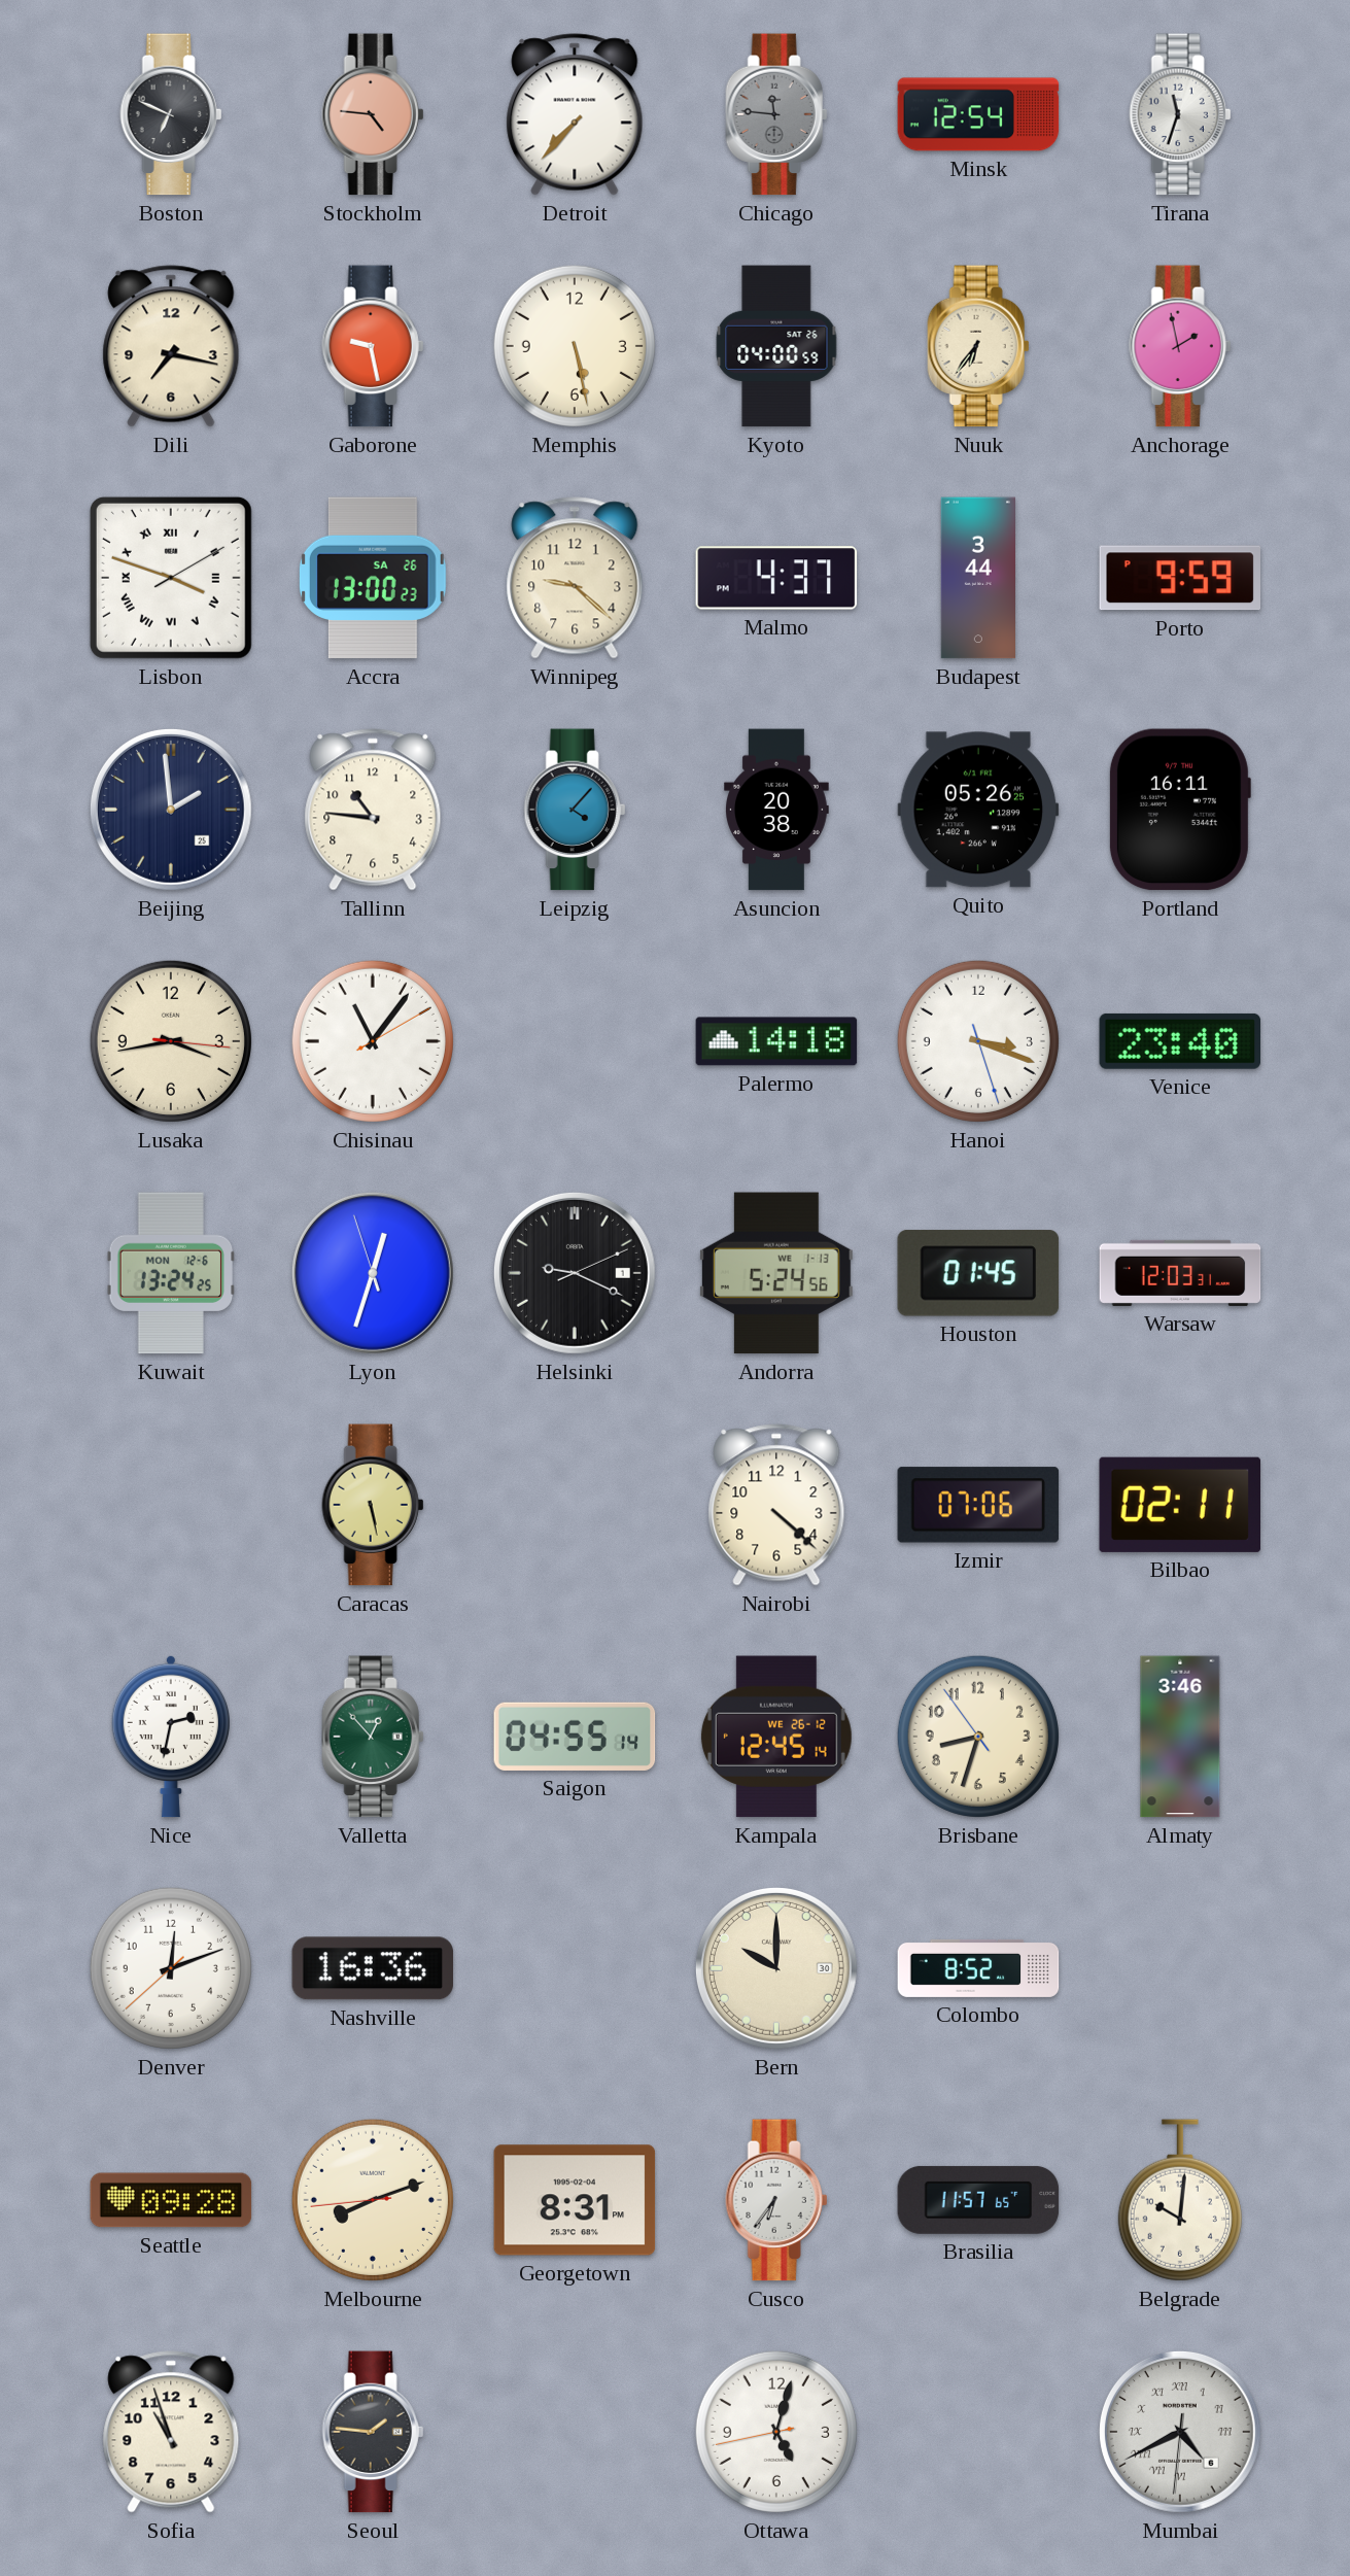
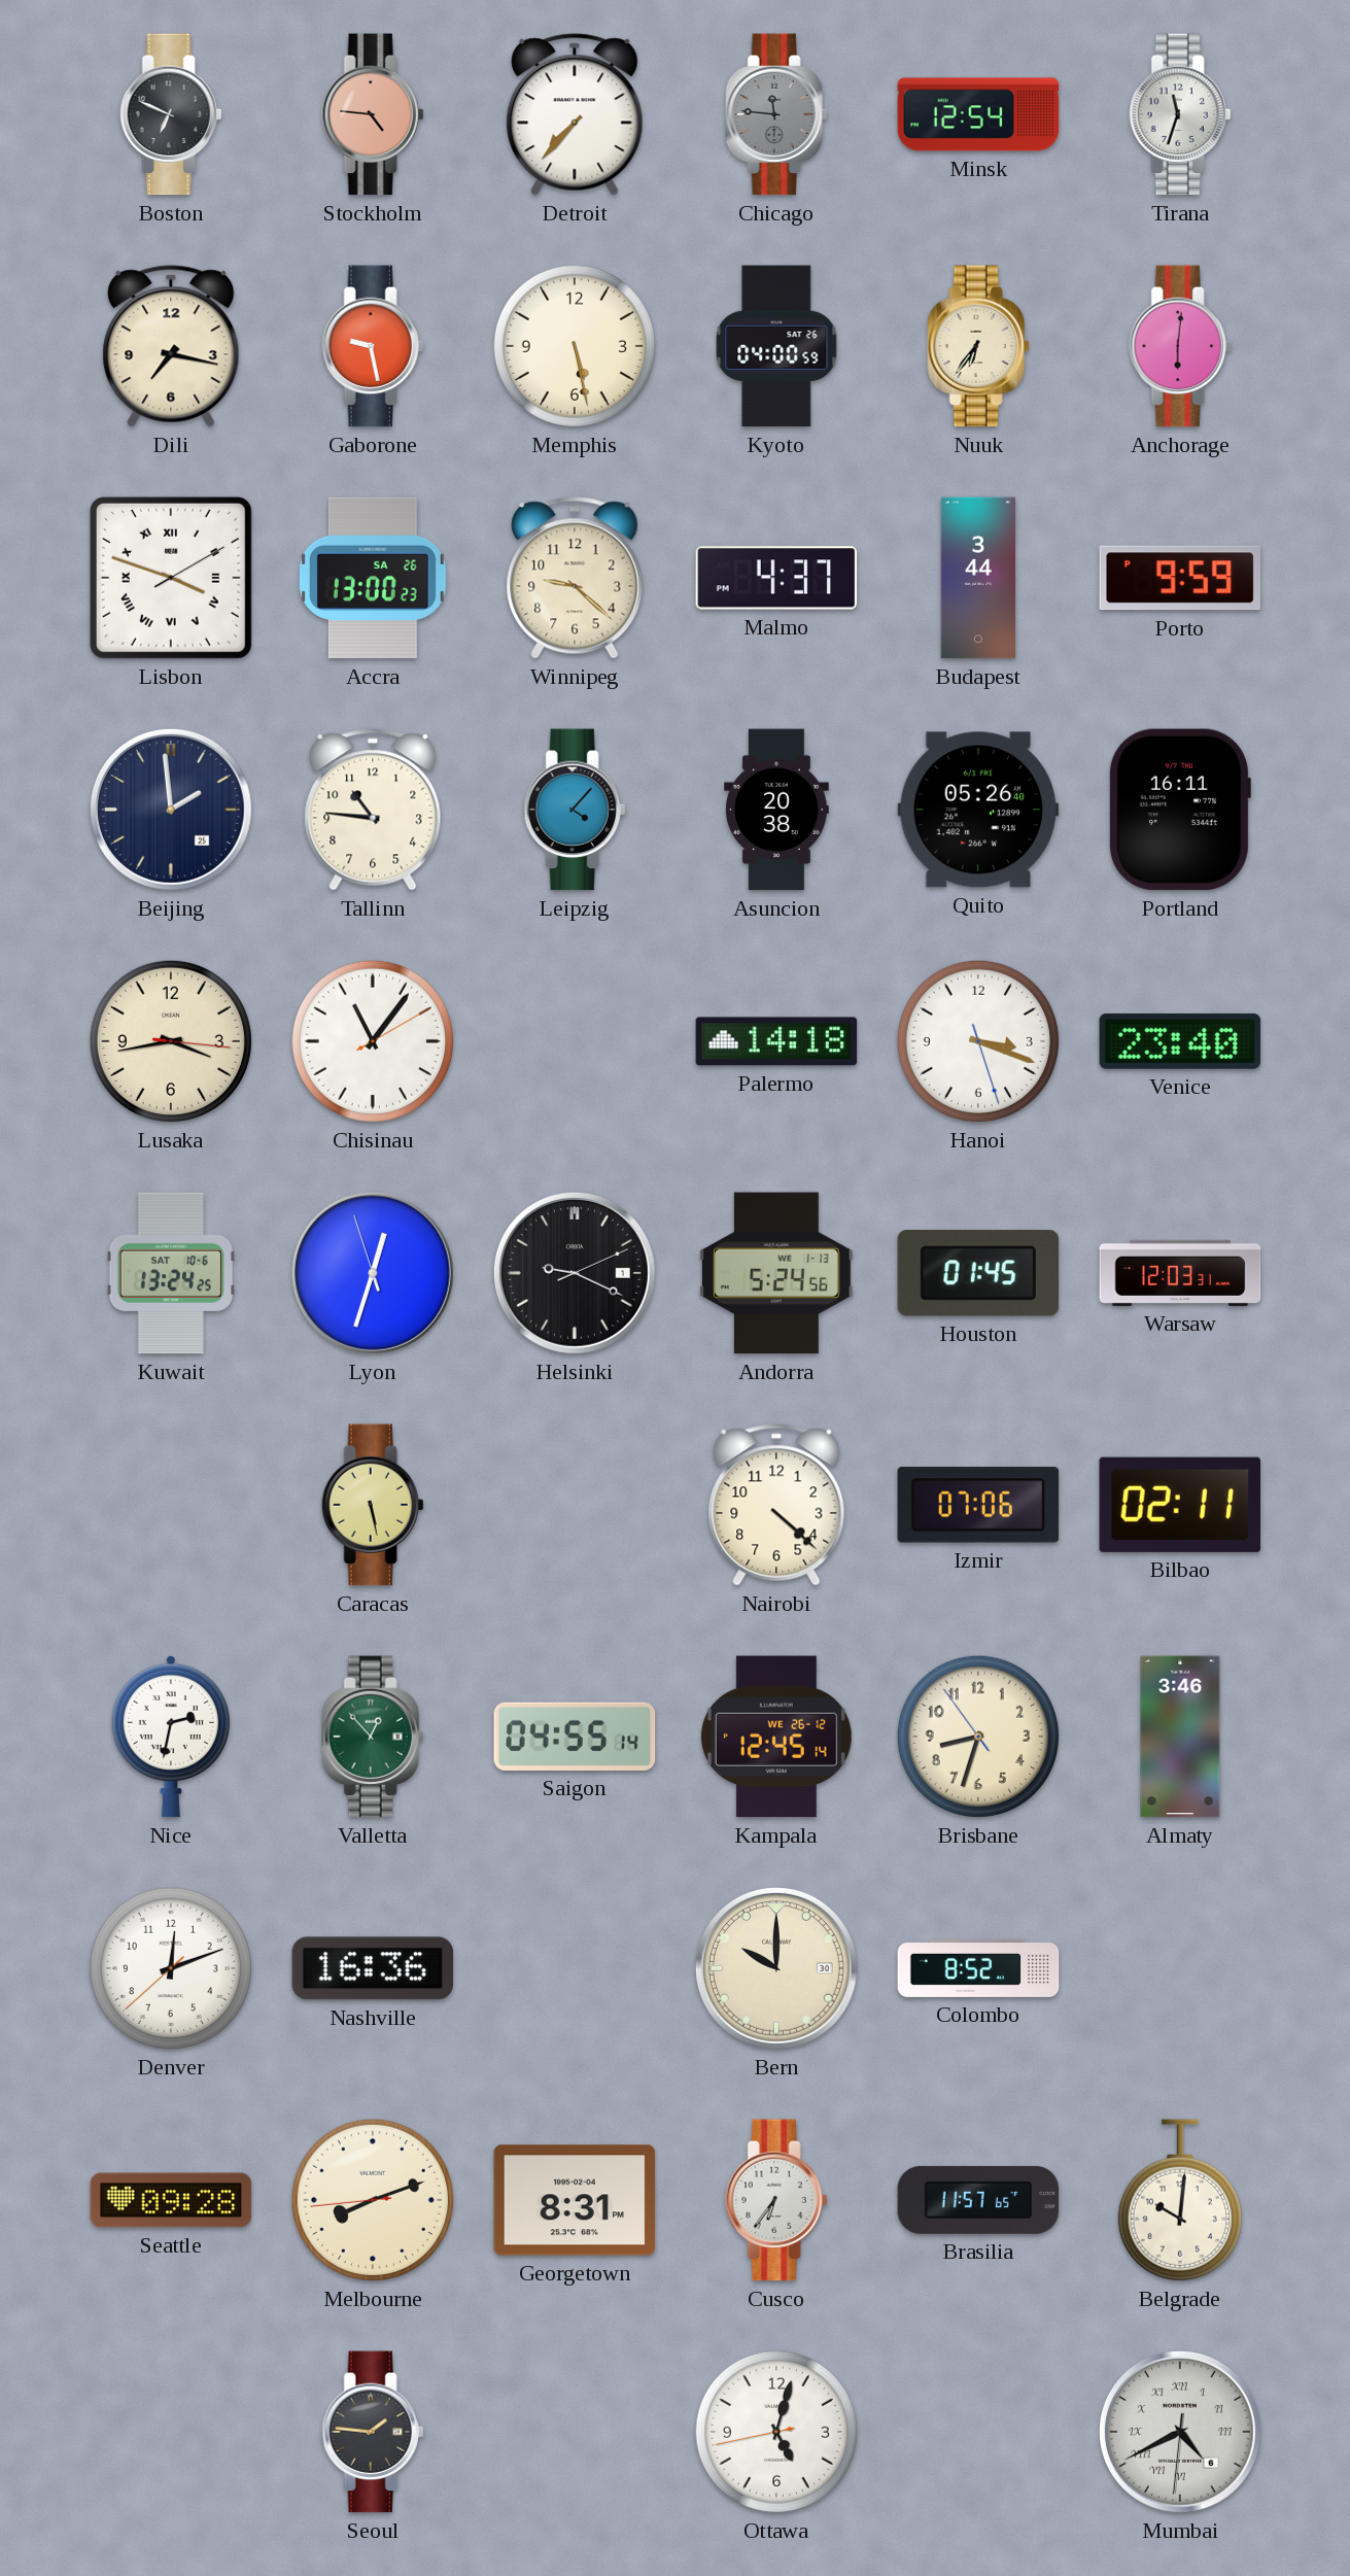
Anchorage: 1:58 -> 6:01
Quito: 05:26:25 -> 05:26:40
Kuwait date: MON 12-6 -> SAT 10-6
Sofia: 10:57 -> none
